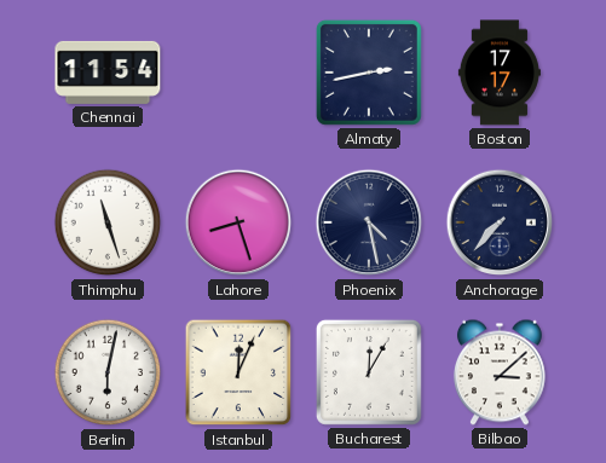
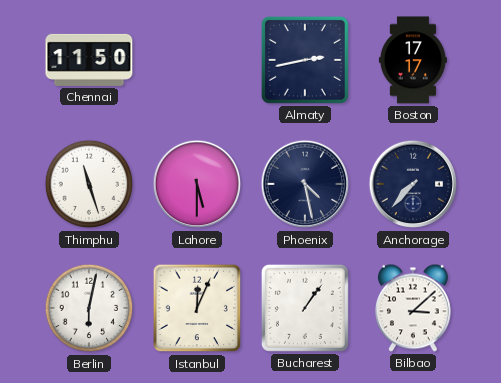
Chennai: 11:54 -> 11:50
Lahore: 8:27 -> 5:30
Bucharest: 12:05 -> 1:06
